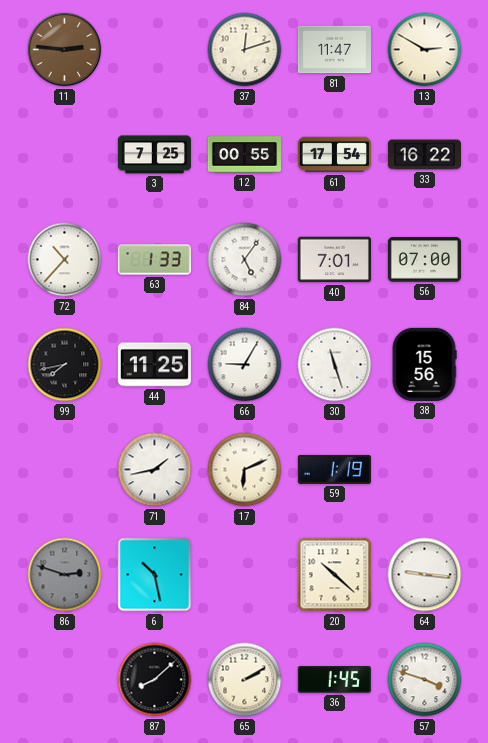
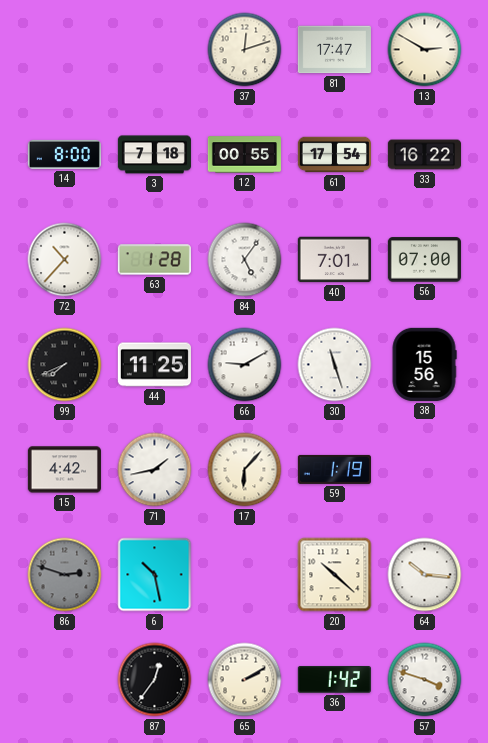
11: 2:46 -> none
81: 11:47 -> 17:47
14: none -> 8:00
3: 7:25 -> 7:18
63: 1:33 -> 1:28
99: 7:43 -> 7:41
66: 9:05 -> 9:10
15: none -> 4:42
17: 6:11 -> 6:07
64: 9:16 -> 10:16
87: 8:08 -> 12:36
36: 1:45 -> 1:42
